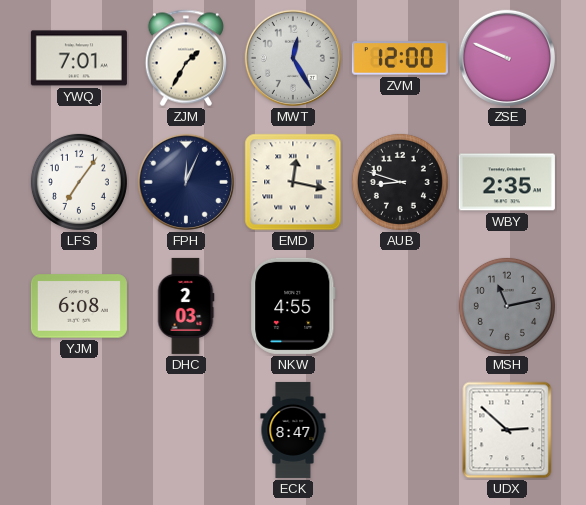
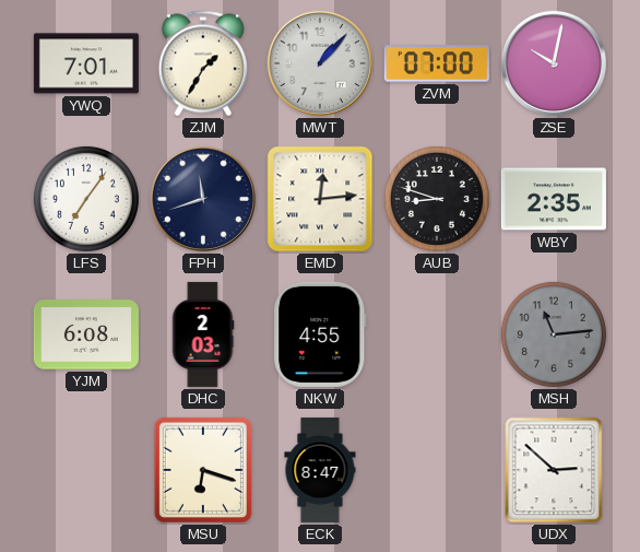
MWT: 12:25 -> 1:07
ZVM: 12:00 -> 07:00
ZSE: 9:49 -> 10:02
FPH: 12:04 -> 11:42
EMD: 12:17 -> 12:14
MSH: 11:13 -> 11:14
MSU: none -> 6:18
